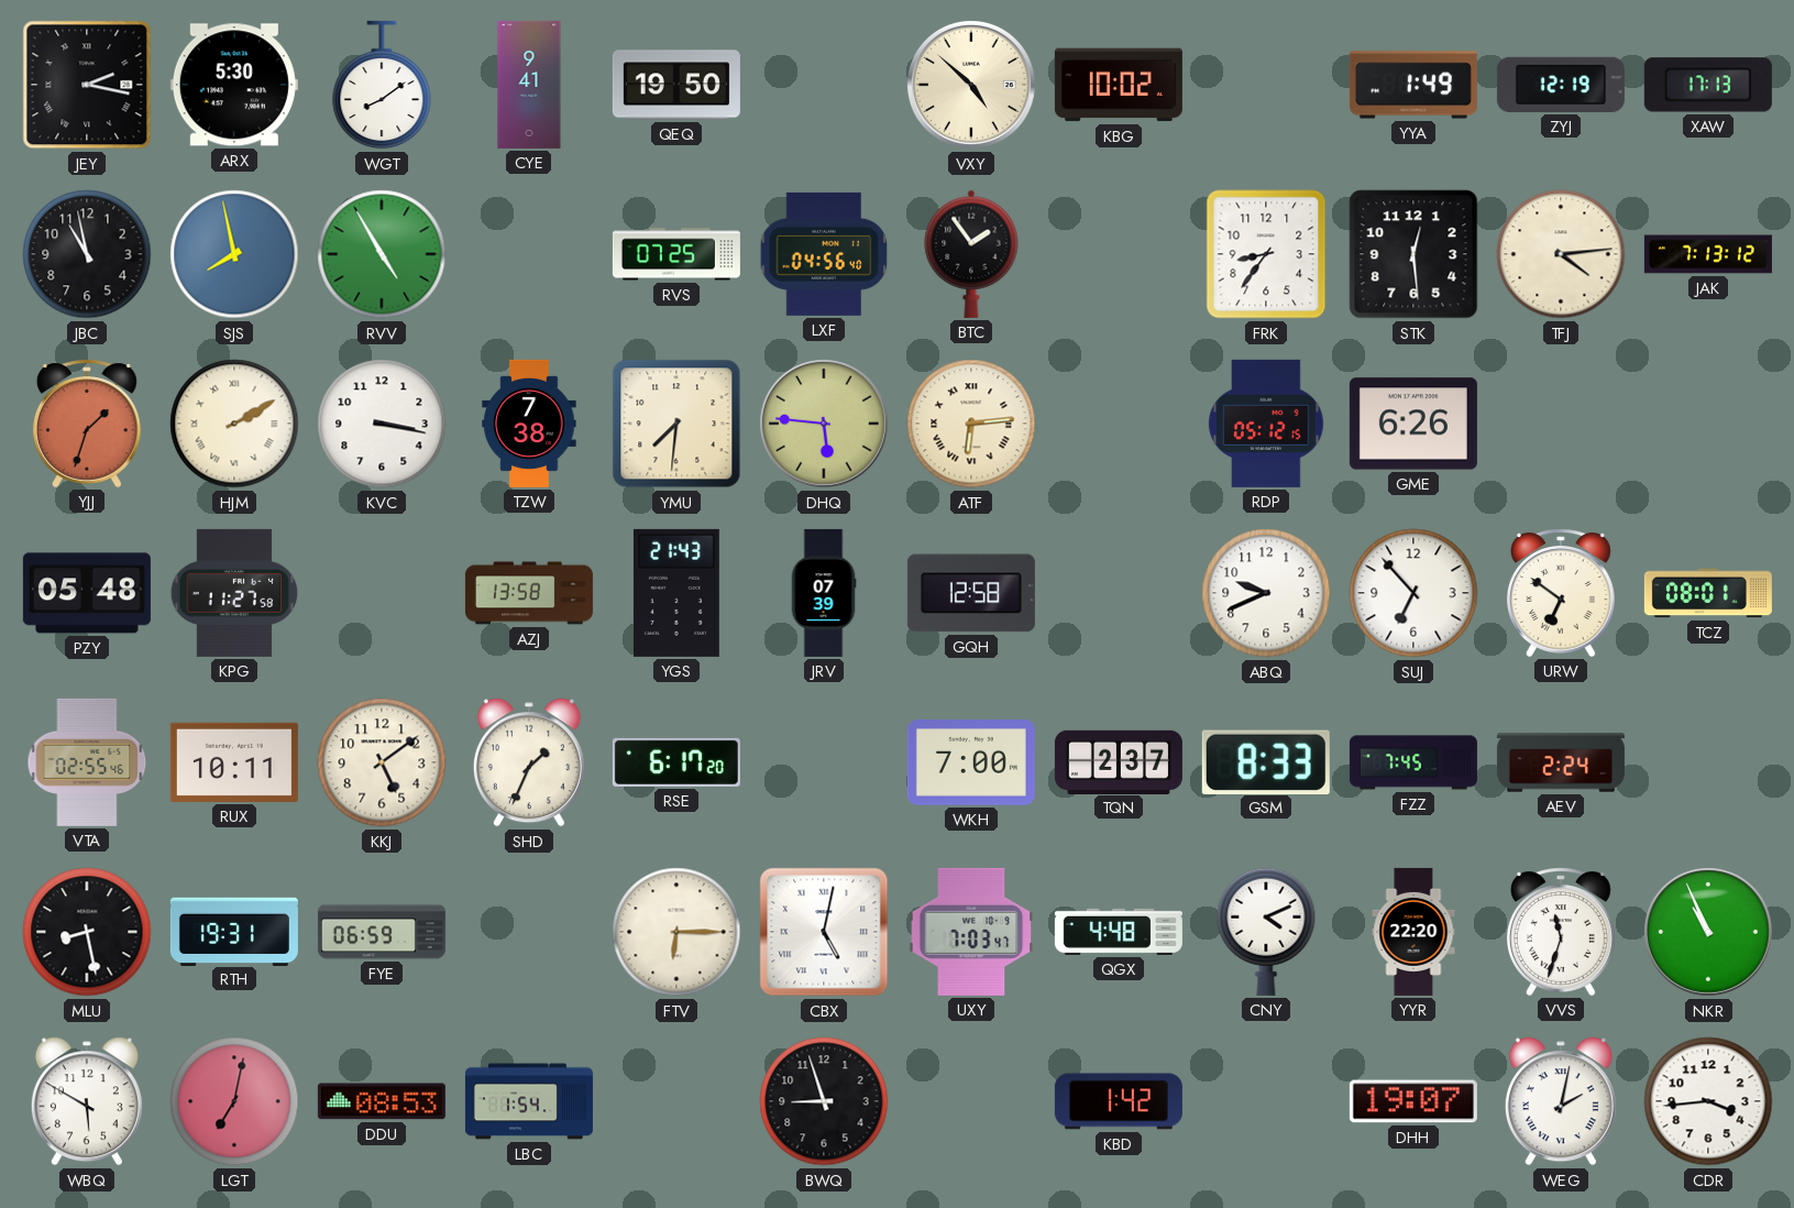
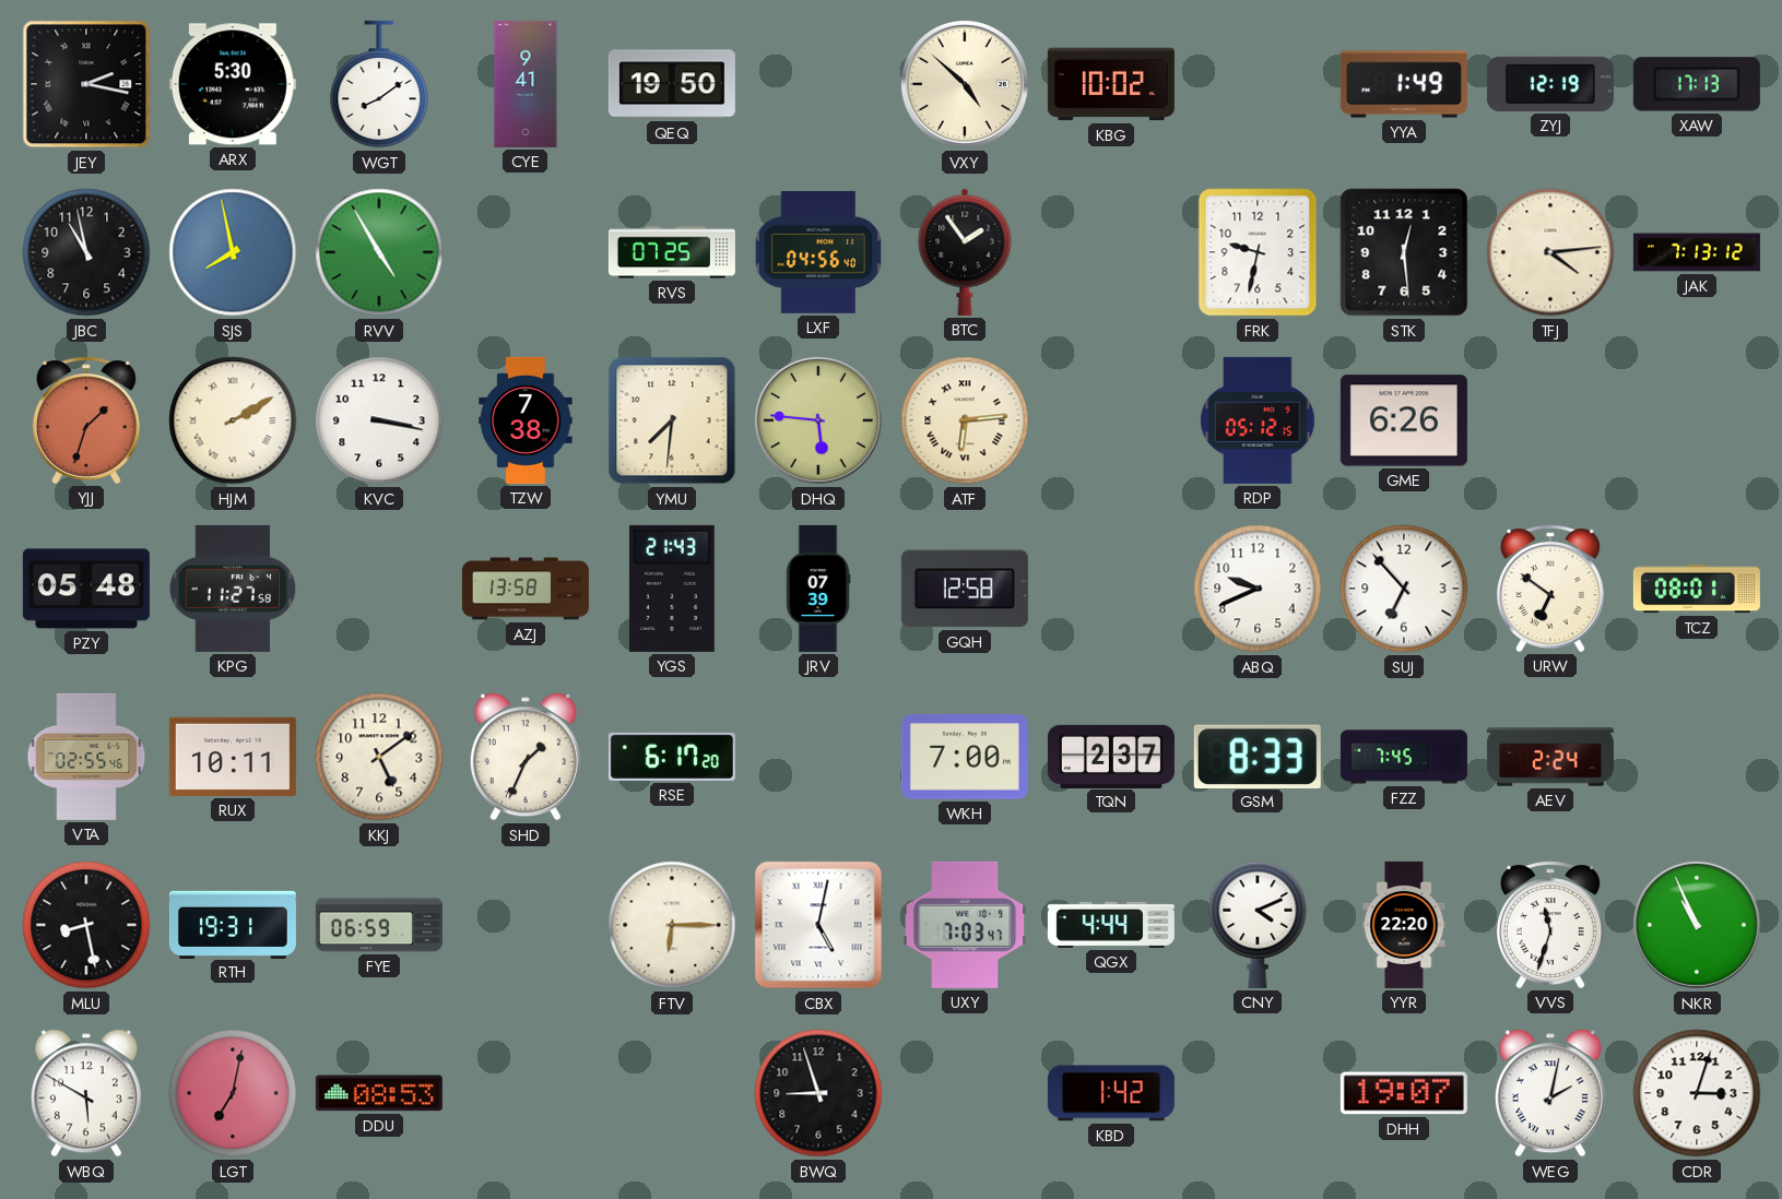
FRK: 8:36 -> 9:32
QGX: 4:48 -> 4:44
LBC: 1:54 -> none
CDR: 3:44 -> 3:03
